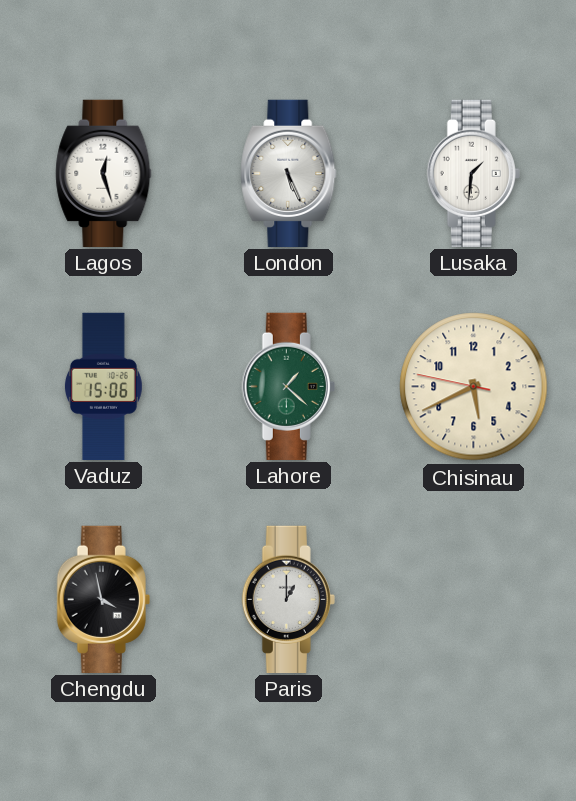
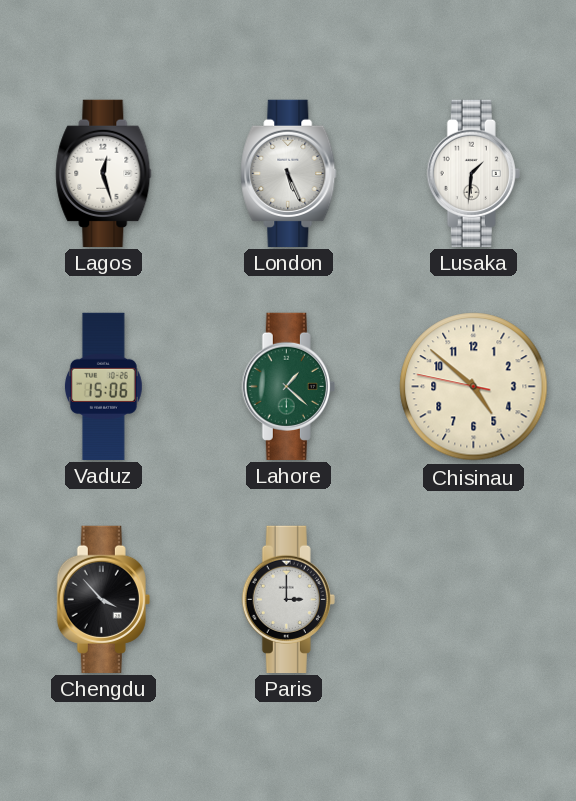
Chisinau: 5:40 -> 4:51
Chengdu: 3:58 -> 3:53
Paris: 1:00 -> 3:00
